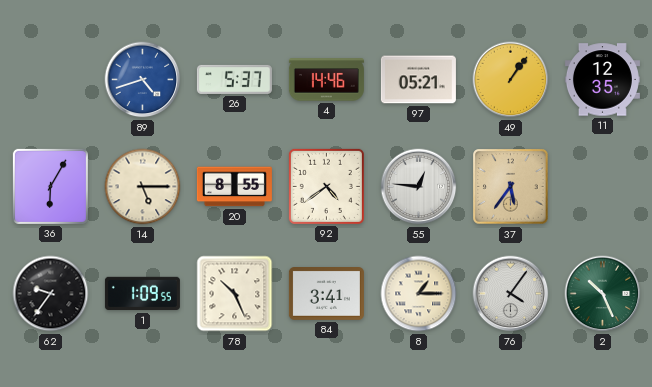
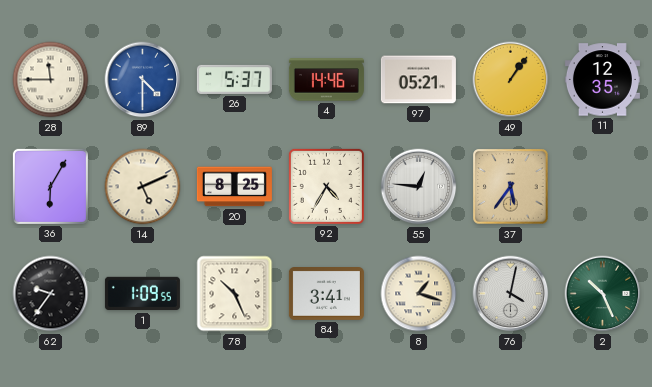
28: none -> 11:45
89: 4:42 -> 4:30
14: 5:15 -> 5:11
20: 8:55 -> 8:25
92: 4:39 -> 4:35
8: 1:15 -> 1:18
76: 4:06 -> 4:02
